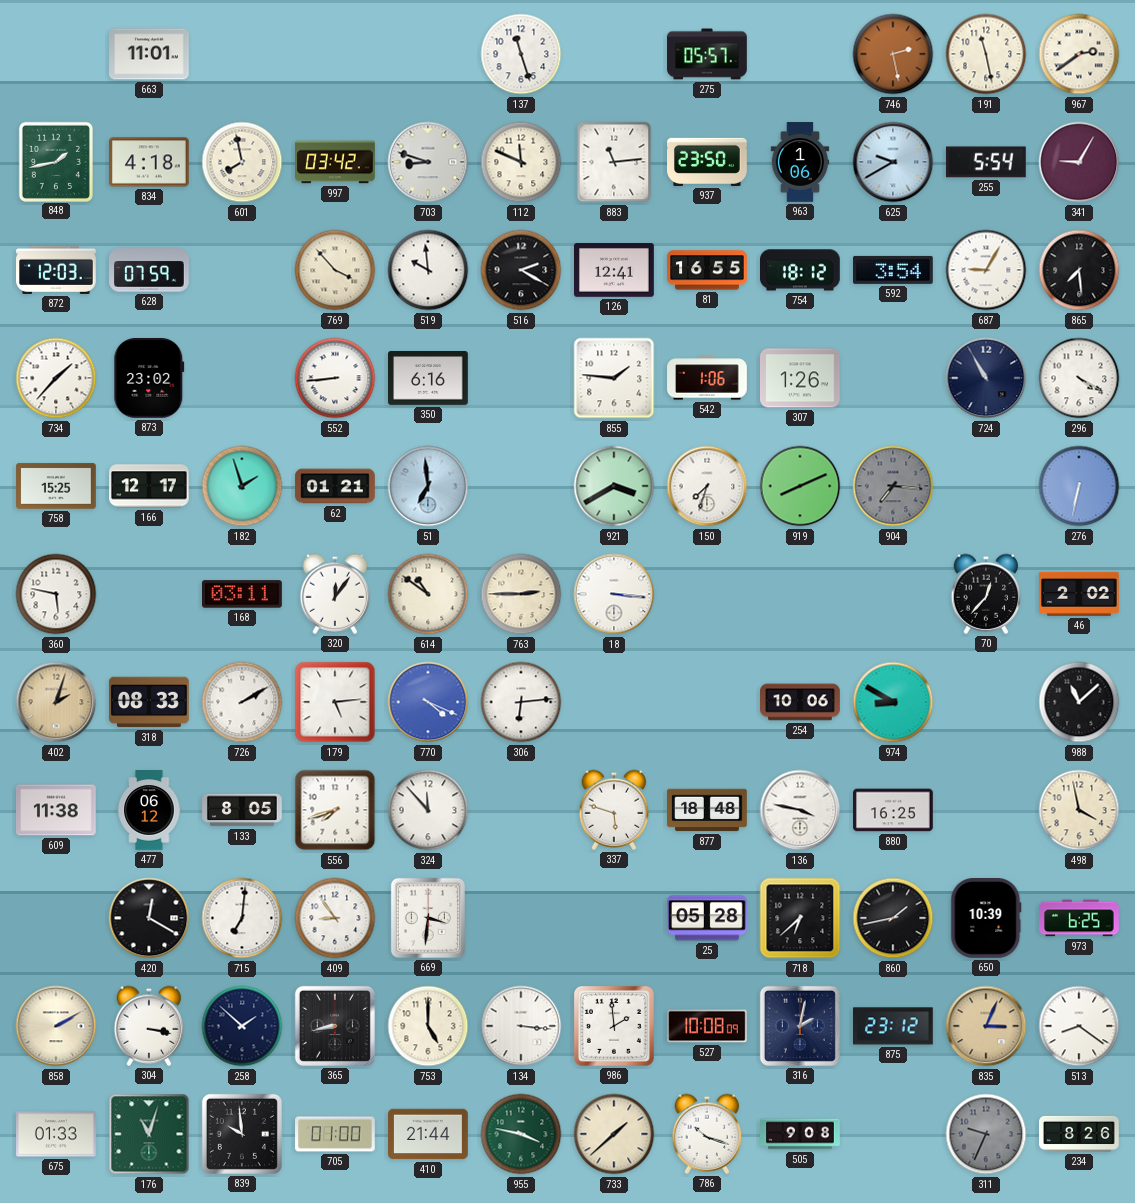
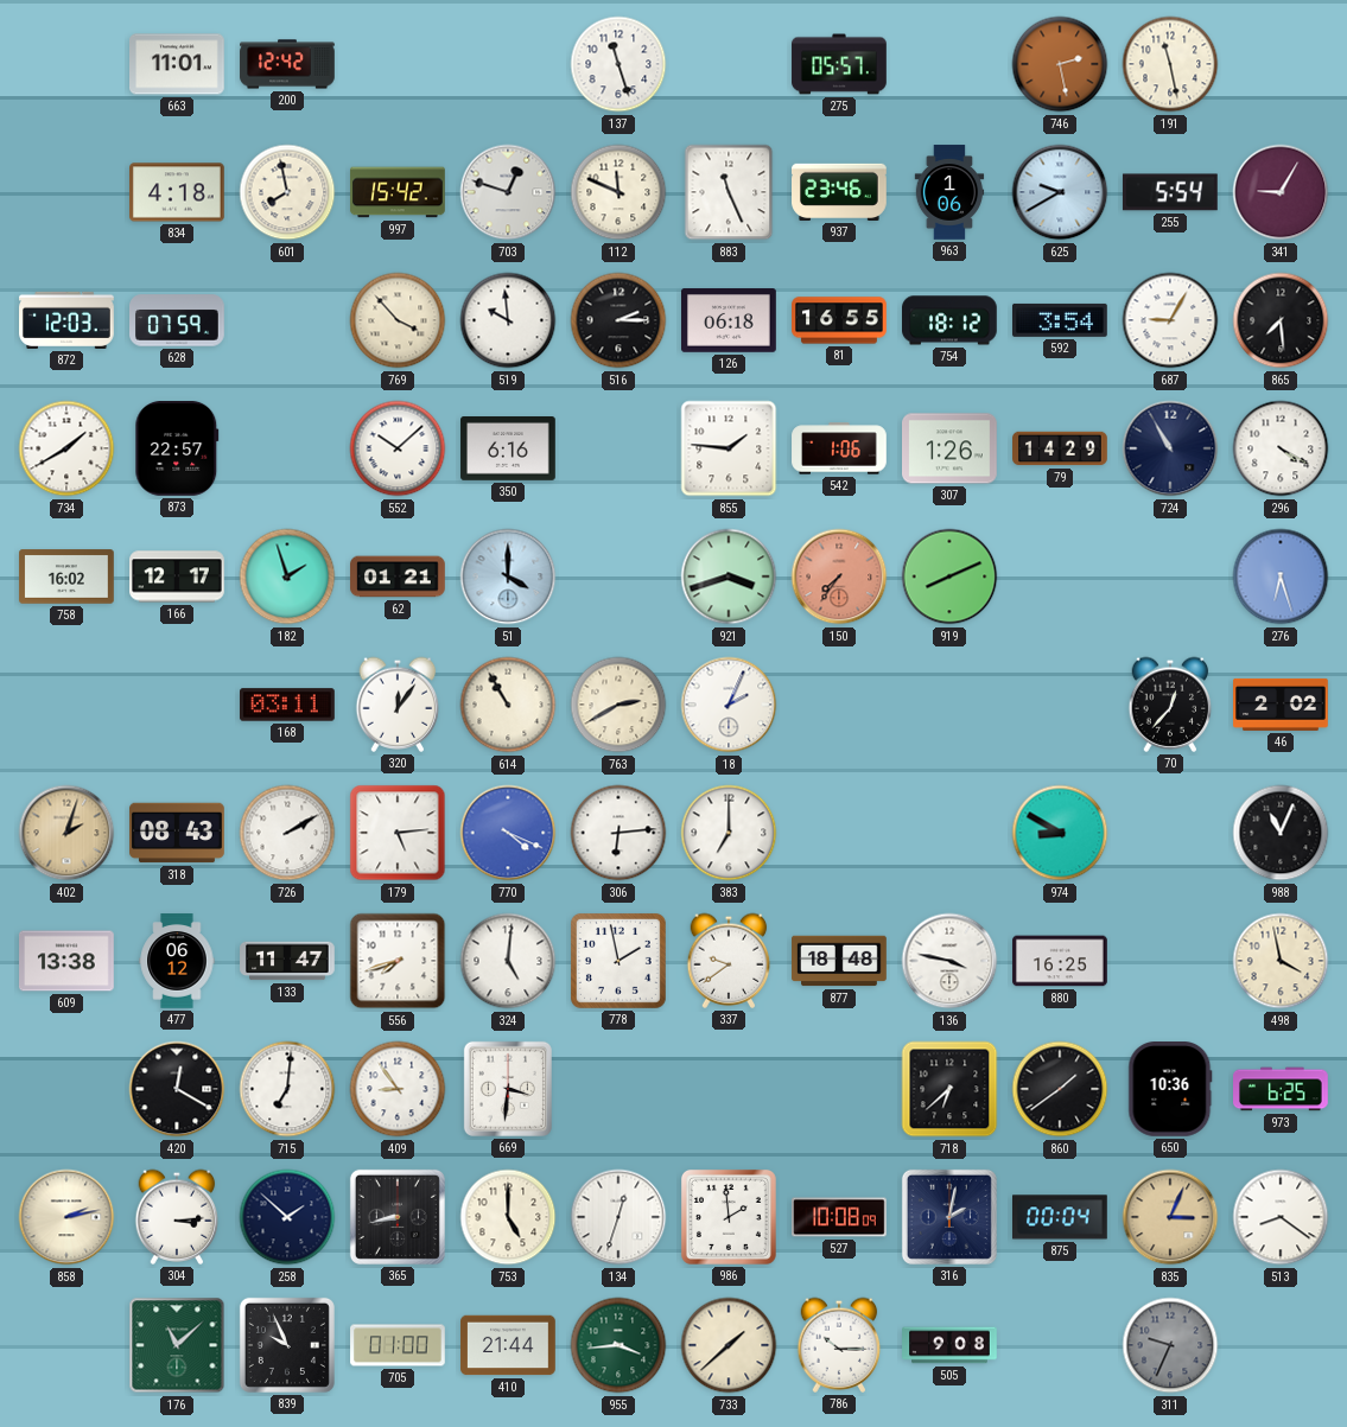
200: none -> 12:42
967: 2:39 -> none
848: 1:43 -> none
997: 03:42 -> 15:42
703: 8:48 -> 12:48
883: 11:14 -> 11:26
937: 23:50 -> 23:46
516: 2:20 -> 2:15
126: 12:41 -> 06:18
734: 1:37 -> 1:40
873: 23:02 -> 22:57
552: 8:44 -> 10:08
79: none -> 14:29
758: 15:25 -> 16:02
51: 6:59 -> 4:00
921: 3:40 -> 3:42
150: 7:33 -> 7:36
150 dial: white -> salmon
904: 7:16 -> none
276: 6:32 -> 6:27
360: 5:47 -> none
614: 10:51 -> 10:55
763: 2:45 -> 2:40
18: 3:16 -> 2:04
318: 08:33 -> 08:43
383: none -> 7:00
254: 10:06 -> none
988: 11:08 -> 11:04
609: 11:38 -> 13:38
133: 8:05 -> 11:47
324: 11:53 -> 5:01
778: none -> 1:58
337: 5:48 -> 9:39
25: 05:28 -> none
860: 1:43 -> 1:39
650: 10:39 -> 10:36
858: 2:10 -> 2:13
304: 3:17 -> 3:14
134: 3:16 -> 12:33
875: 23:12 -> 00:04
675: 01:33 -> none
176: 11:03 -> 11:08
839: 9:59 -> 9:56
955: 3:47 -> 3:44
786: 10:18 -> 10:15
234: 8:26 -> none
